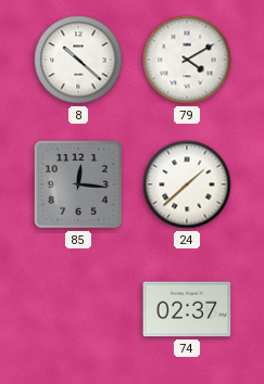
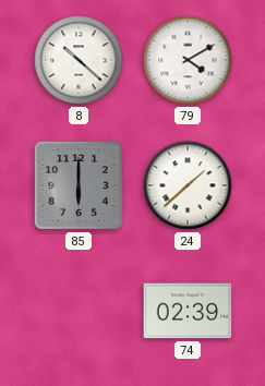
85: 12:16 -> 6:00
74: 02:37 -> 02:39
